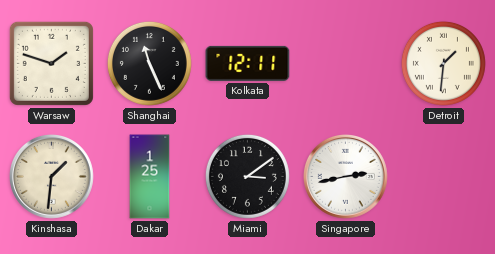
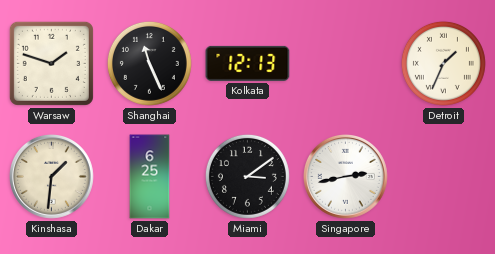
Kolkata: 12:11 -> 12:13
Detroit: 1:31 -> 1:34
Dakar: 1:25 -> 6:25
